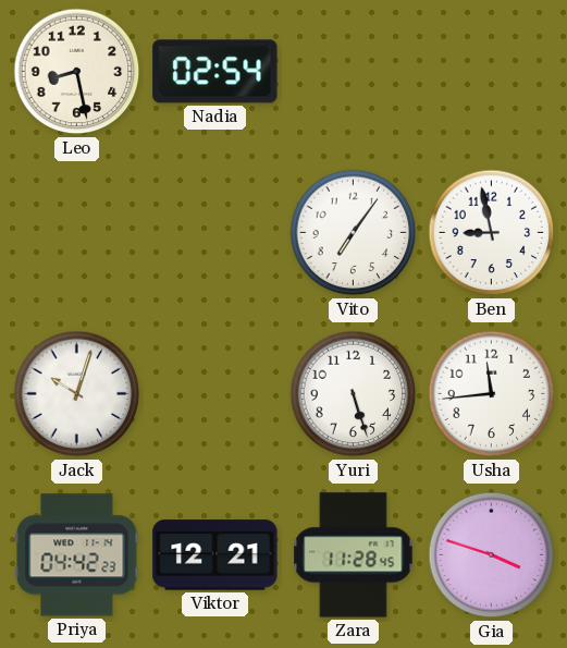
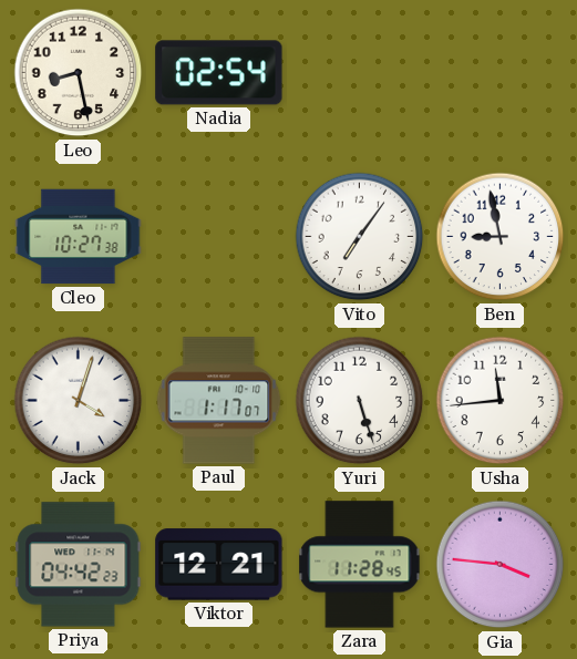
Cleo: none -> 10:27
Jack: 10:03 -> 4:03
Paul: none -> 1:17
Gia: 3:48 -> 3:46
